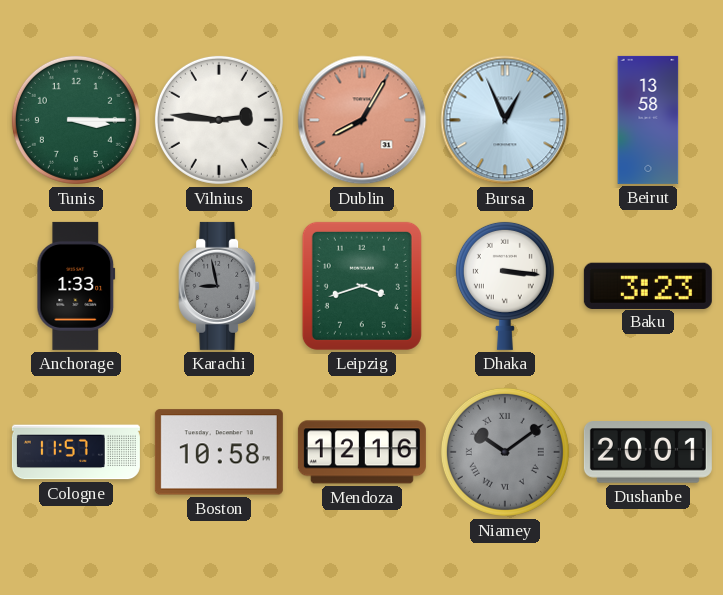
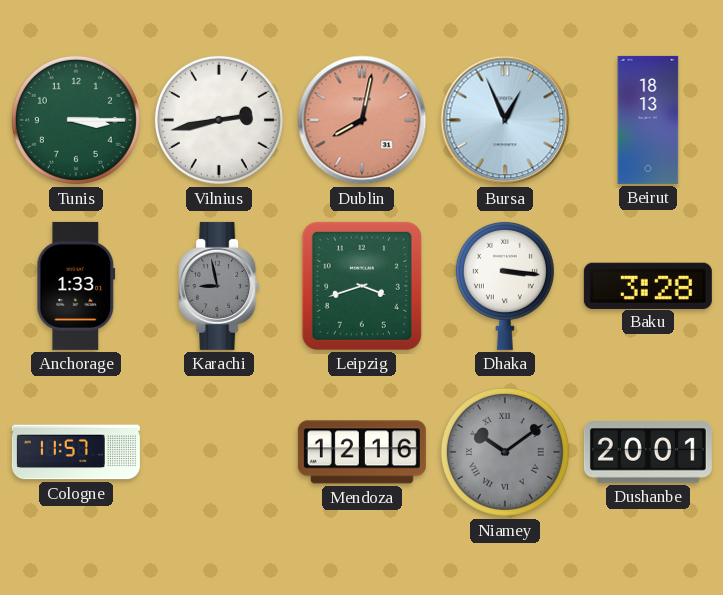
Vilnius: 2:46 -> 2:43
Dublin: 8:05 -> 8:02
Beirut: 13:58 -> 18:13
Baku: 3:23 -> 3:28
Boston: 10:58 -> none
